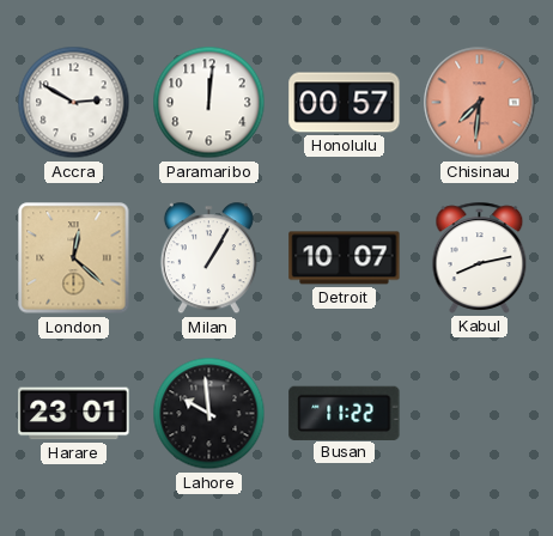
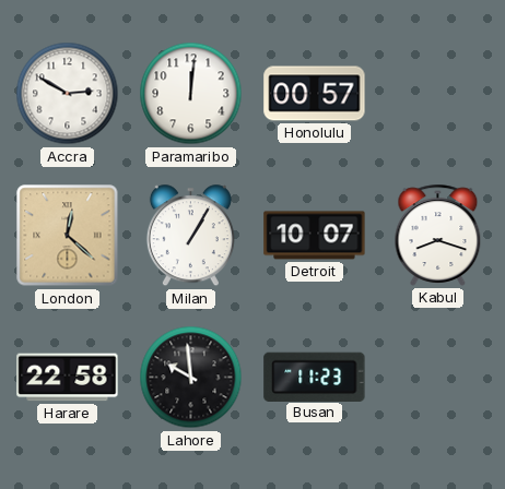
Chisinau: 7:31 -> none
Kabul: 8:13 -> 8:18
Harare: 23:01 -> 22:58
Busan: 11:22 -> 11:23
